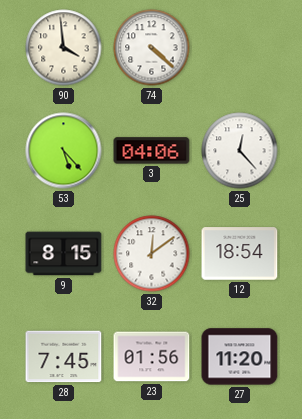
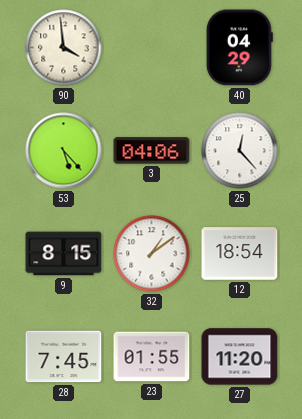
74: 4:22 -> none
40: none -> 04:29
32: 12:09 -> 1:09
23: 01:56 -> 01:55
